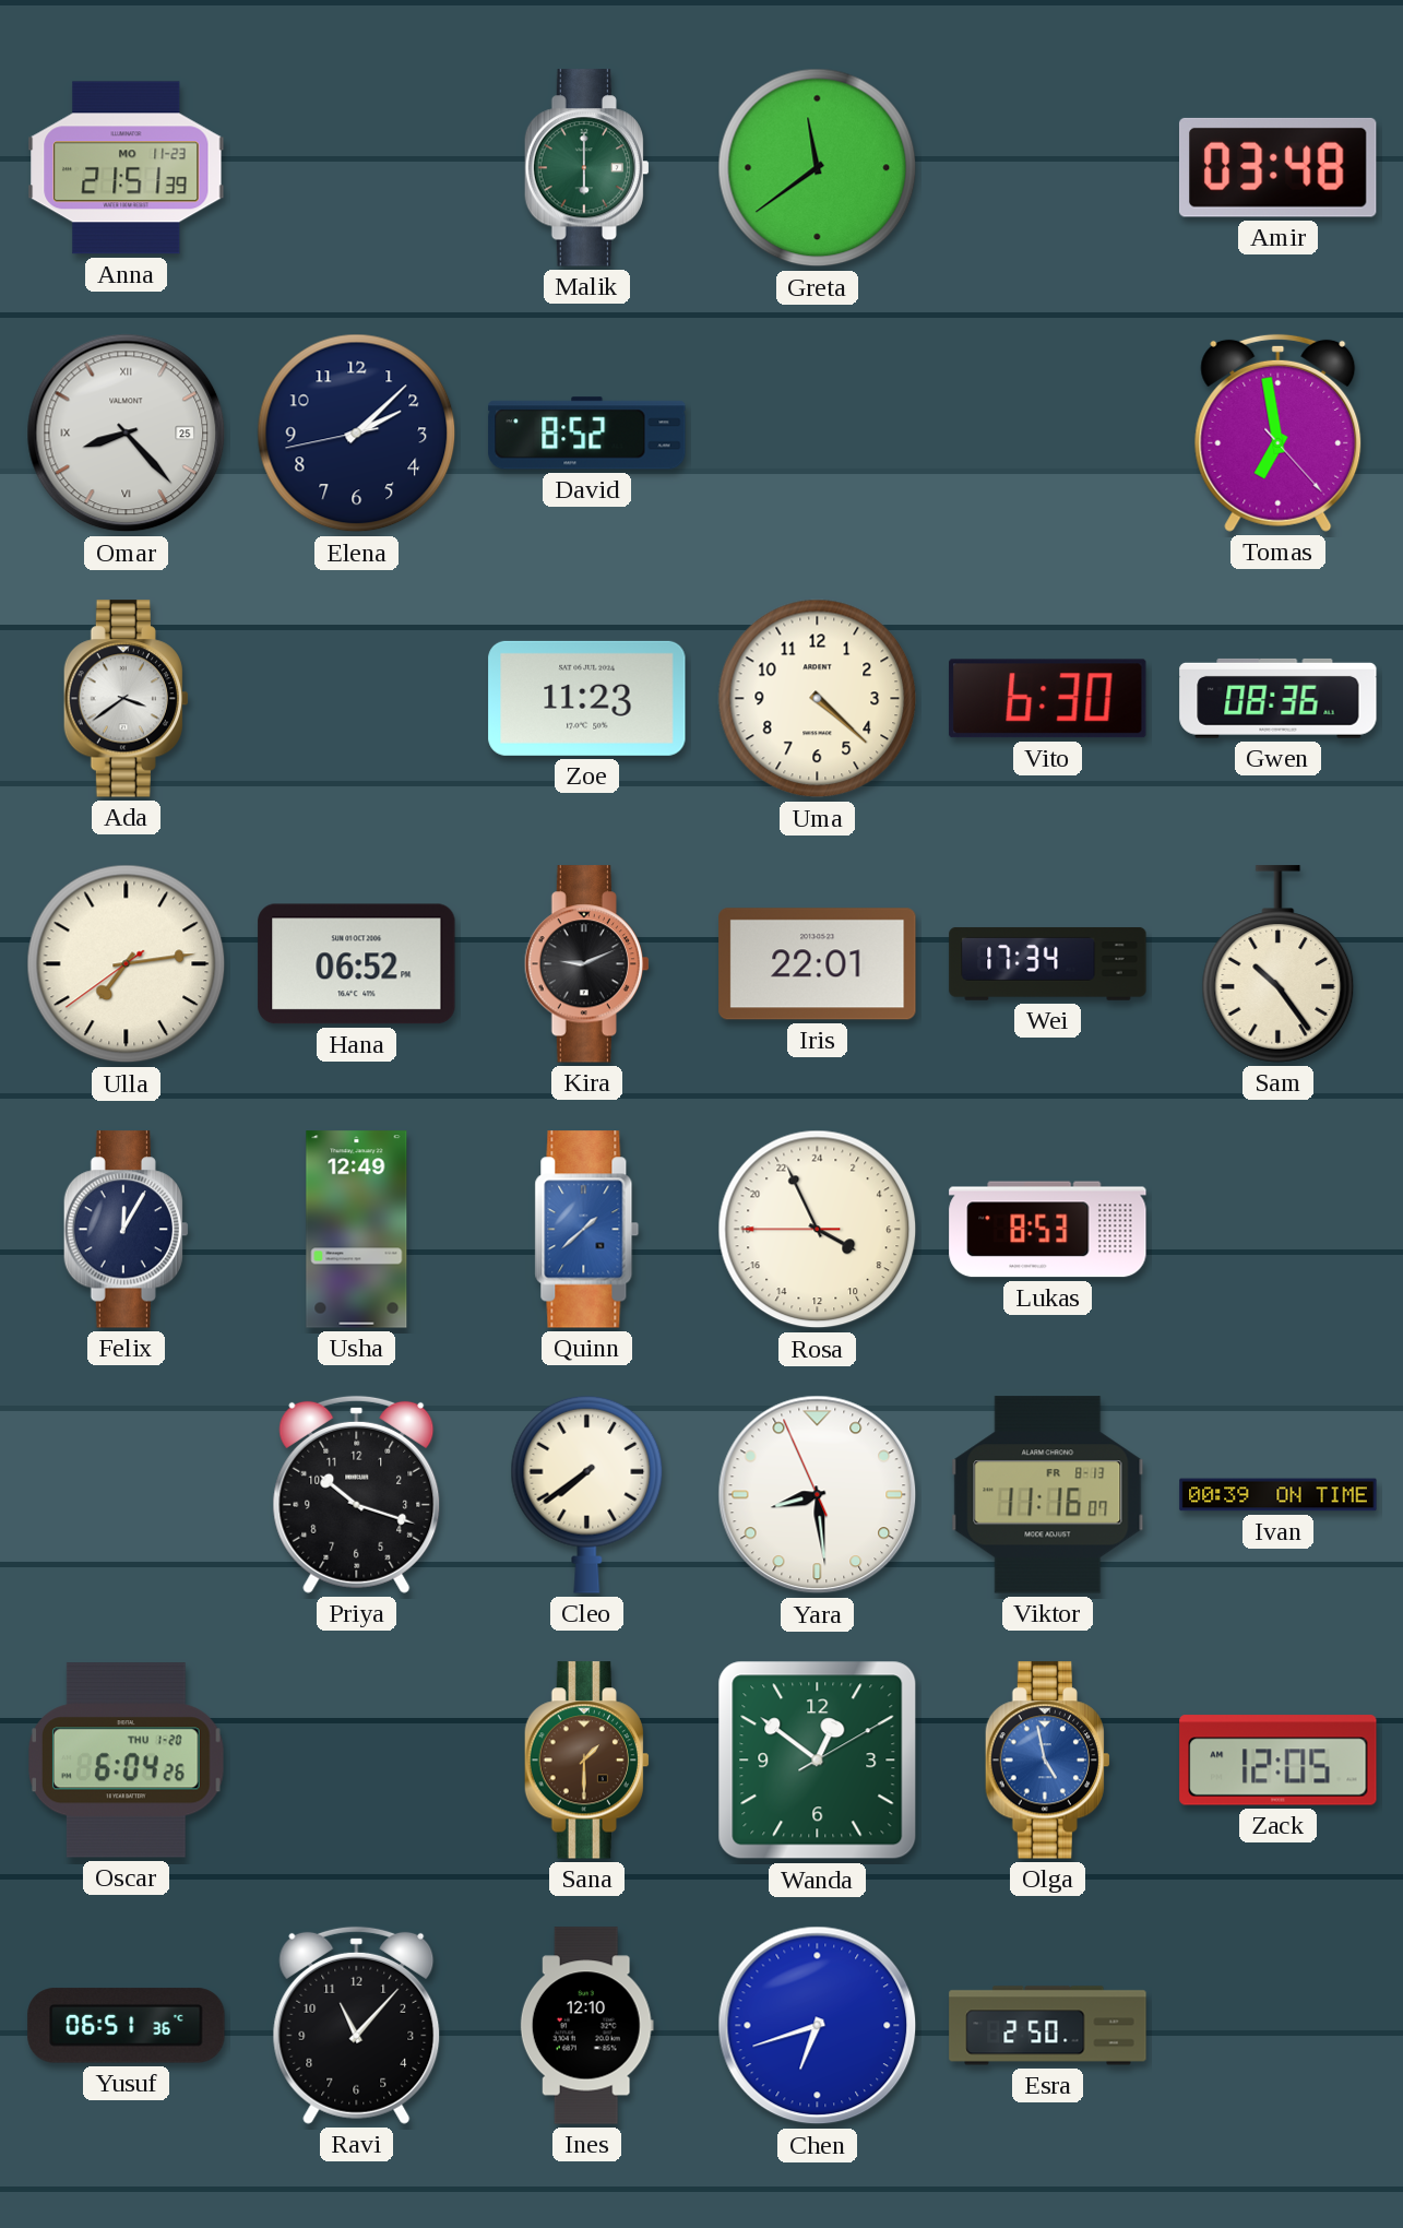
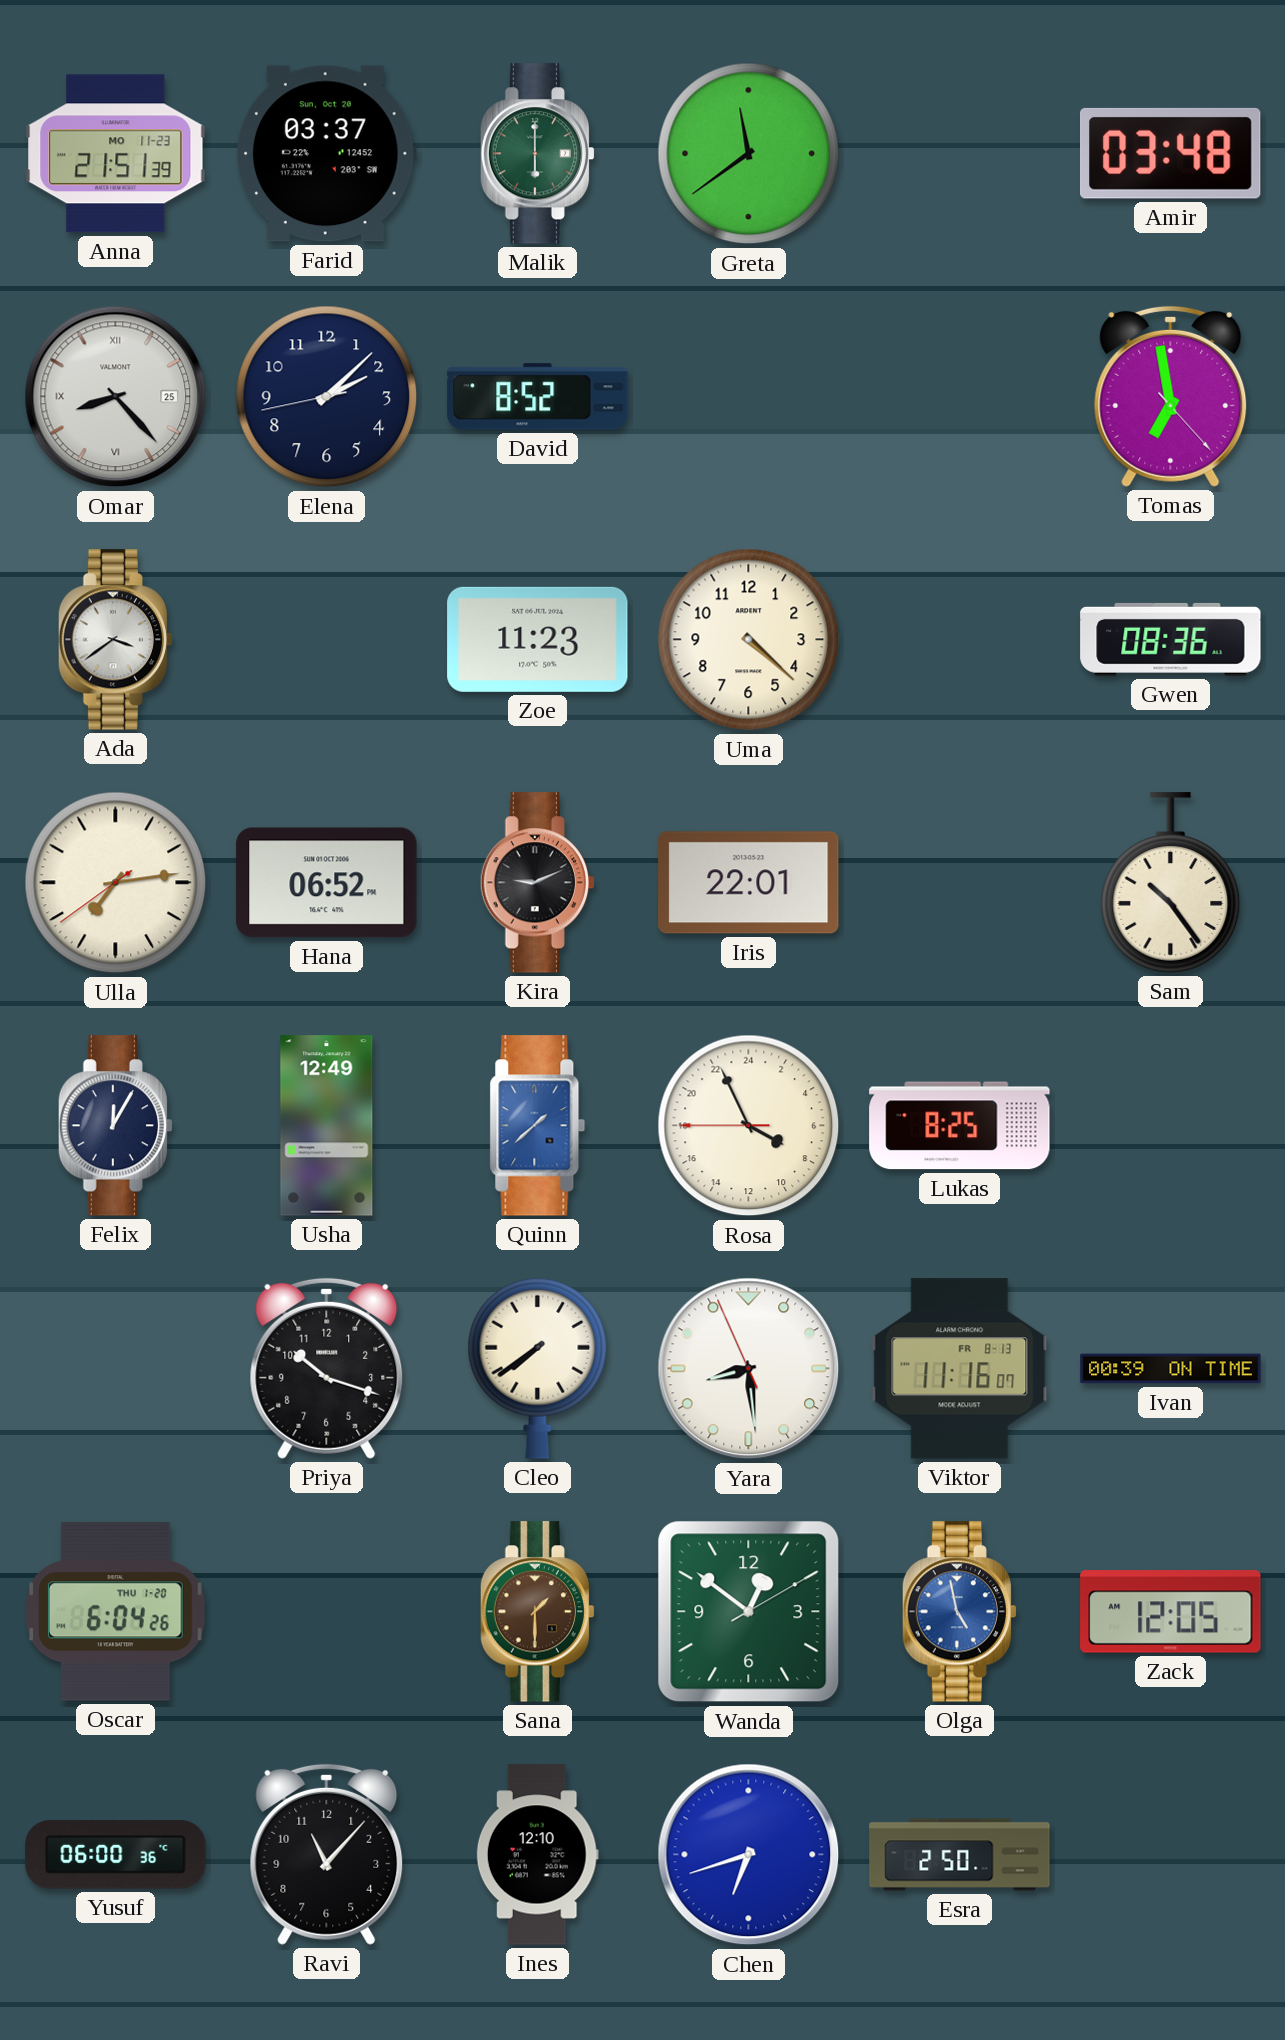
Farid: none -> 03:37
Vito: 6:30 -> none
Wei: 17:34 -> none
Lukas: 8:53 -> 8:25
Yusuf: 06:51 -> 06:00
